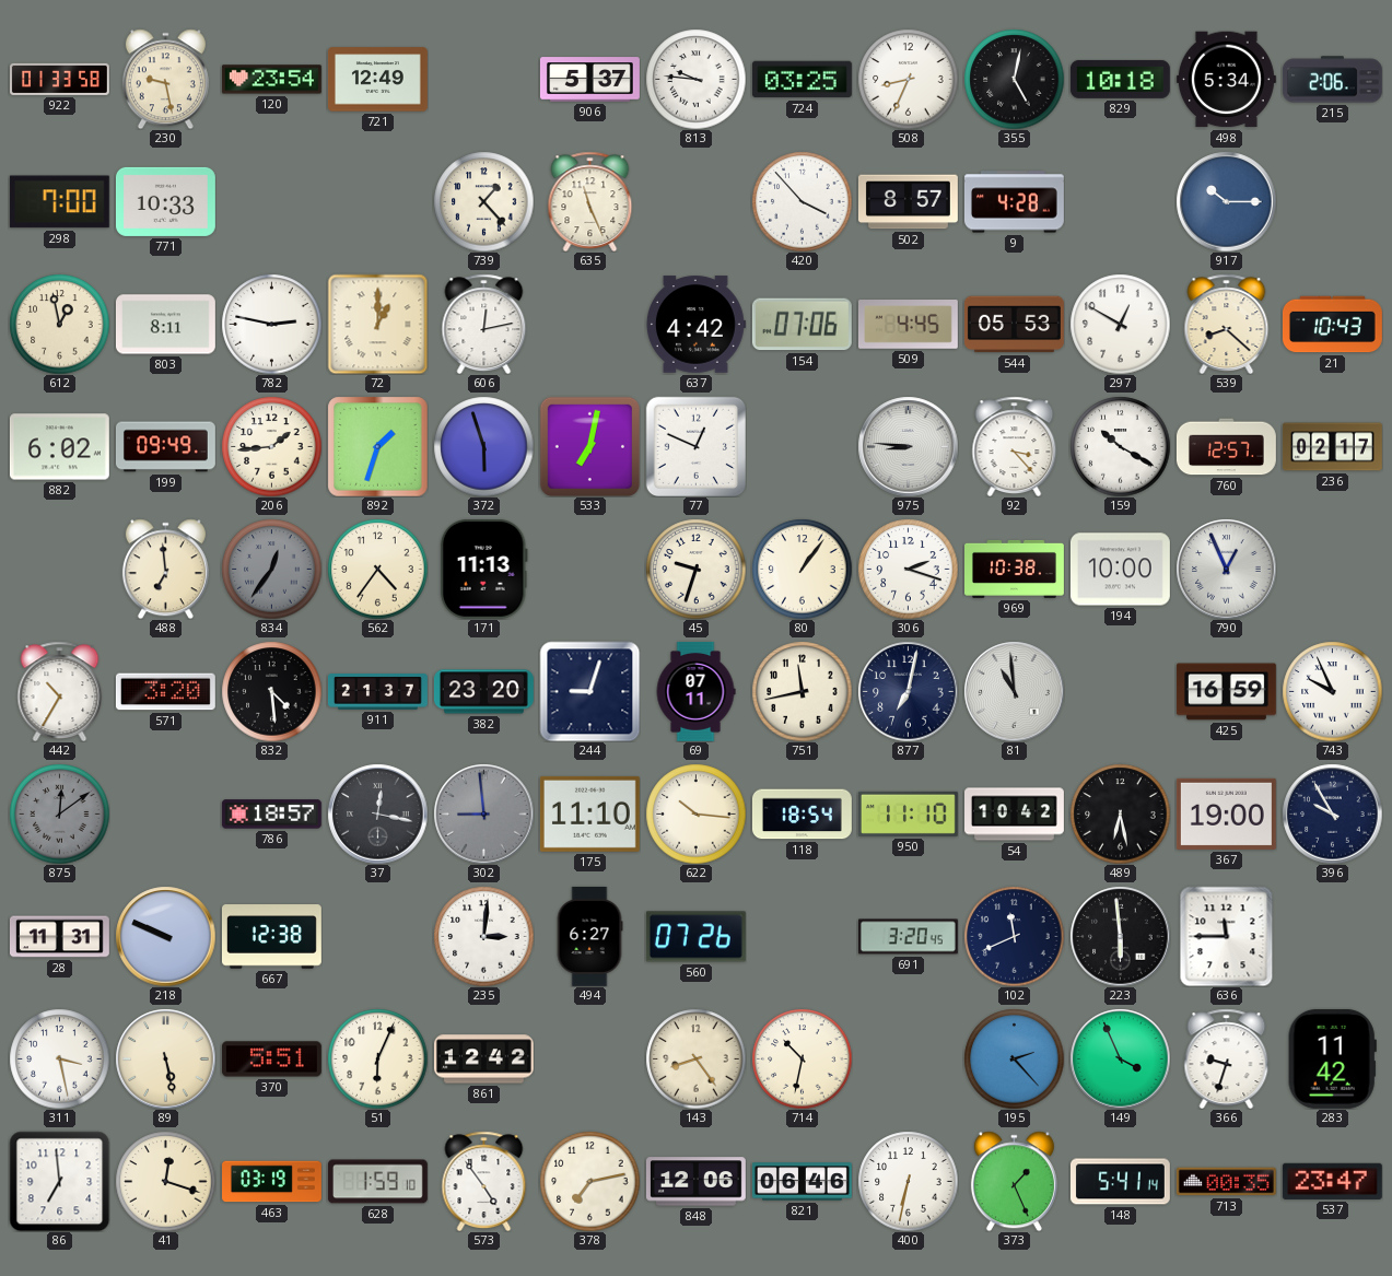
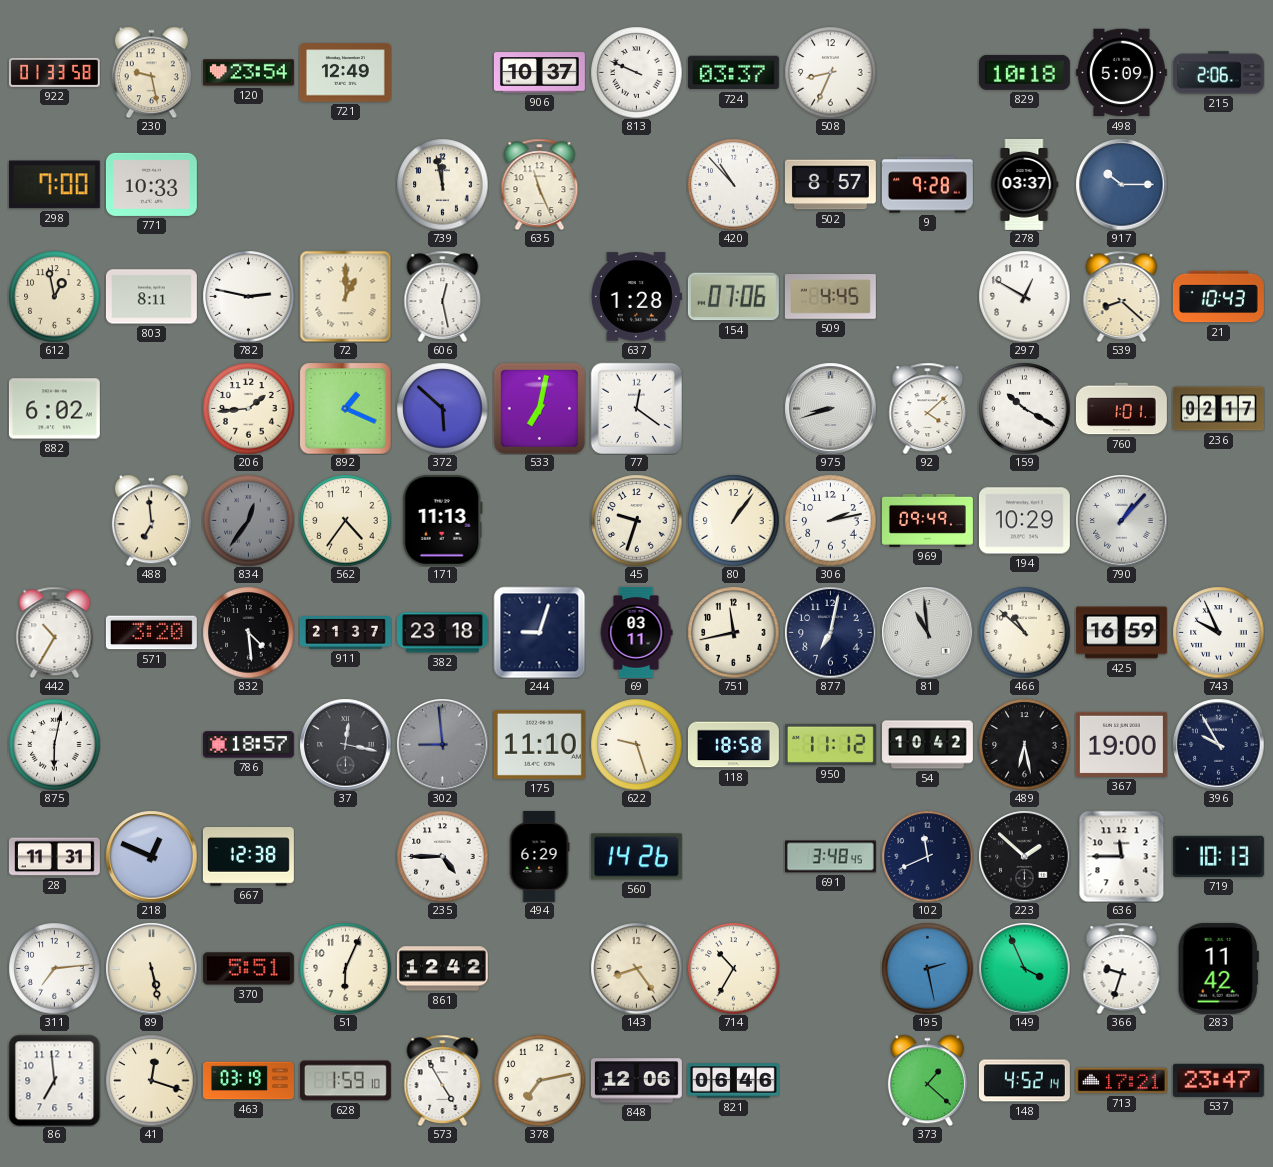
906: 5:37 -> 10:37
813: 9:46 -> 9:49
724: 03:25 -> 03:37
355: 5:02 -> none
498: 5:34 -> 5:09
739: 1:23 -> 11:58
420: 3:53 -> 10:53
9: 4:28 -> 9:28
278: none -> 03:37
606: 12:13 -> 12:28
637: 4:42 -> 1:28
544: 05:53 -> none
199: 09:49 -> none
892: 1:33 -> 1:19
372: 5:57 -> 5:52
77: 12:49 -> 12:21
975: 8:46 -> 8:42
92: 3:23 -> 4:08
760: 12:57 -> 1:01
306: 2:18 -> 2:13
969: 10:38 -> 09:49
194: 10:00 -> 10:29
790: 12:56 -> 1:07
382: 23:20 -> 23:18
69: 07:11 -> 03:11
466: none -> 10:52
875: 12:09 -> 6:02
875 dial: grey -> white
622: 10:16 -> 9:27
118: 18:54 -> 18:58
950: 11:10 -> 11:12
218: 9:49 -> 12:49
235: 3:01 -> 4:45
494: 6:27 -> 6:29
560: 07:26 -> 14:26
691: 3:20 -> 3:48
223: 5:59 -> 1:52
719: none -> 10:13
311: 3:28 -> 7:14
714: 10:32 -> 10:35
195: 2:23 -> 2:28
573: 4:54 -> 4:55
400: 6:32 -> none
373: 1:26 -> 1:22
148: 5:41 -> 4:52
713: 00:35 -> 17:21
